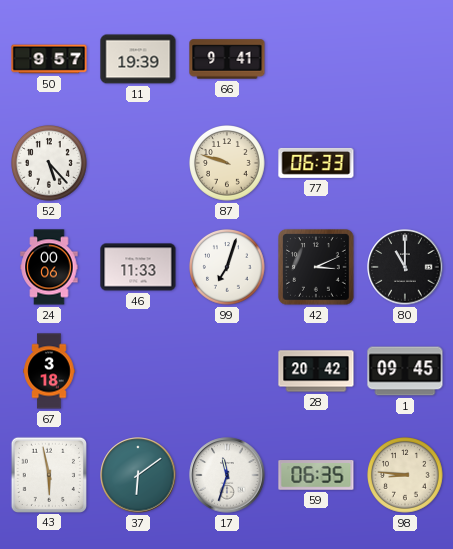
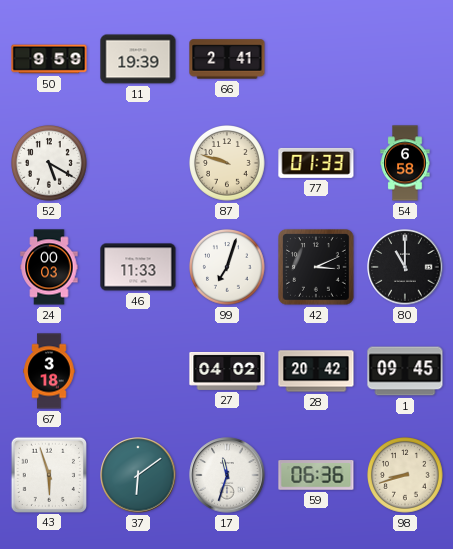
50: 9:57 -> 9:59
66: 9:41 -> 2:41
52: 5:23 -> 5:20
77: 06:33 -> 01:33
54: none -> 6:58
24: 00:06 -> 00:03
27: none -> 04:02
43: 5:58 -> 5:57
59: 06:35 -> 06:36
98: 8:46 -> 8:42
